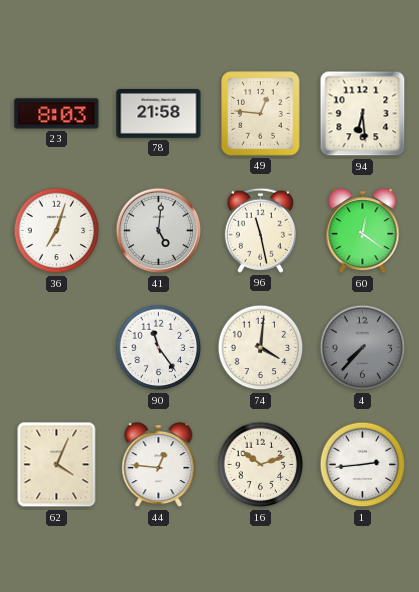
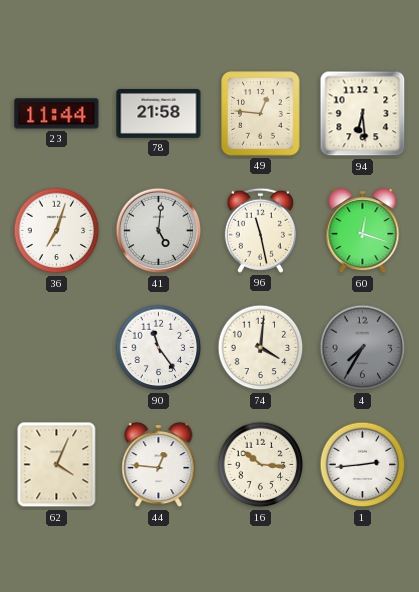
23: 8:03 -> 11:44
60: 12:21 -> 12:18
4: 7:37 -> 7:35
16: 10:12 -> 10:16
